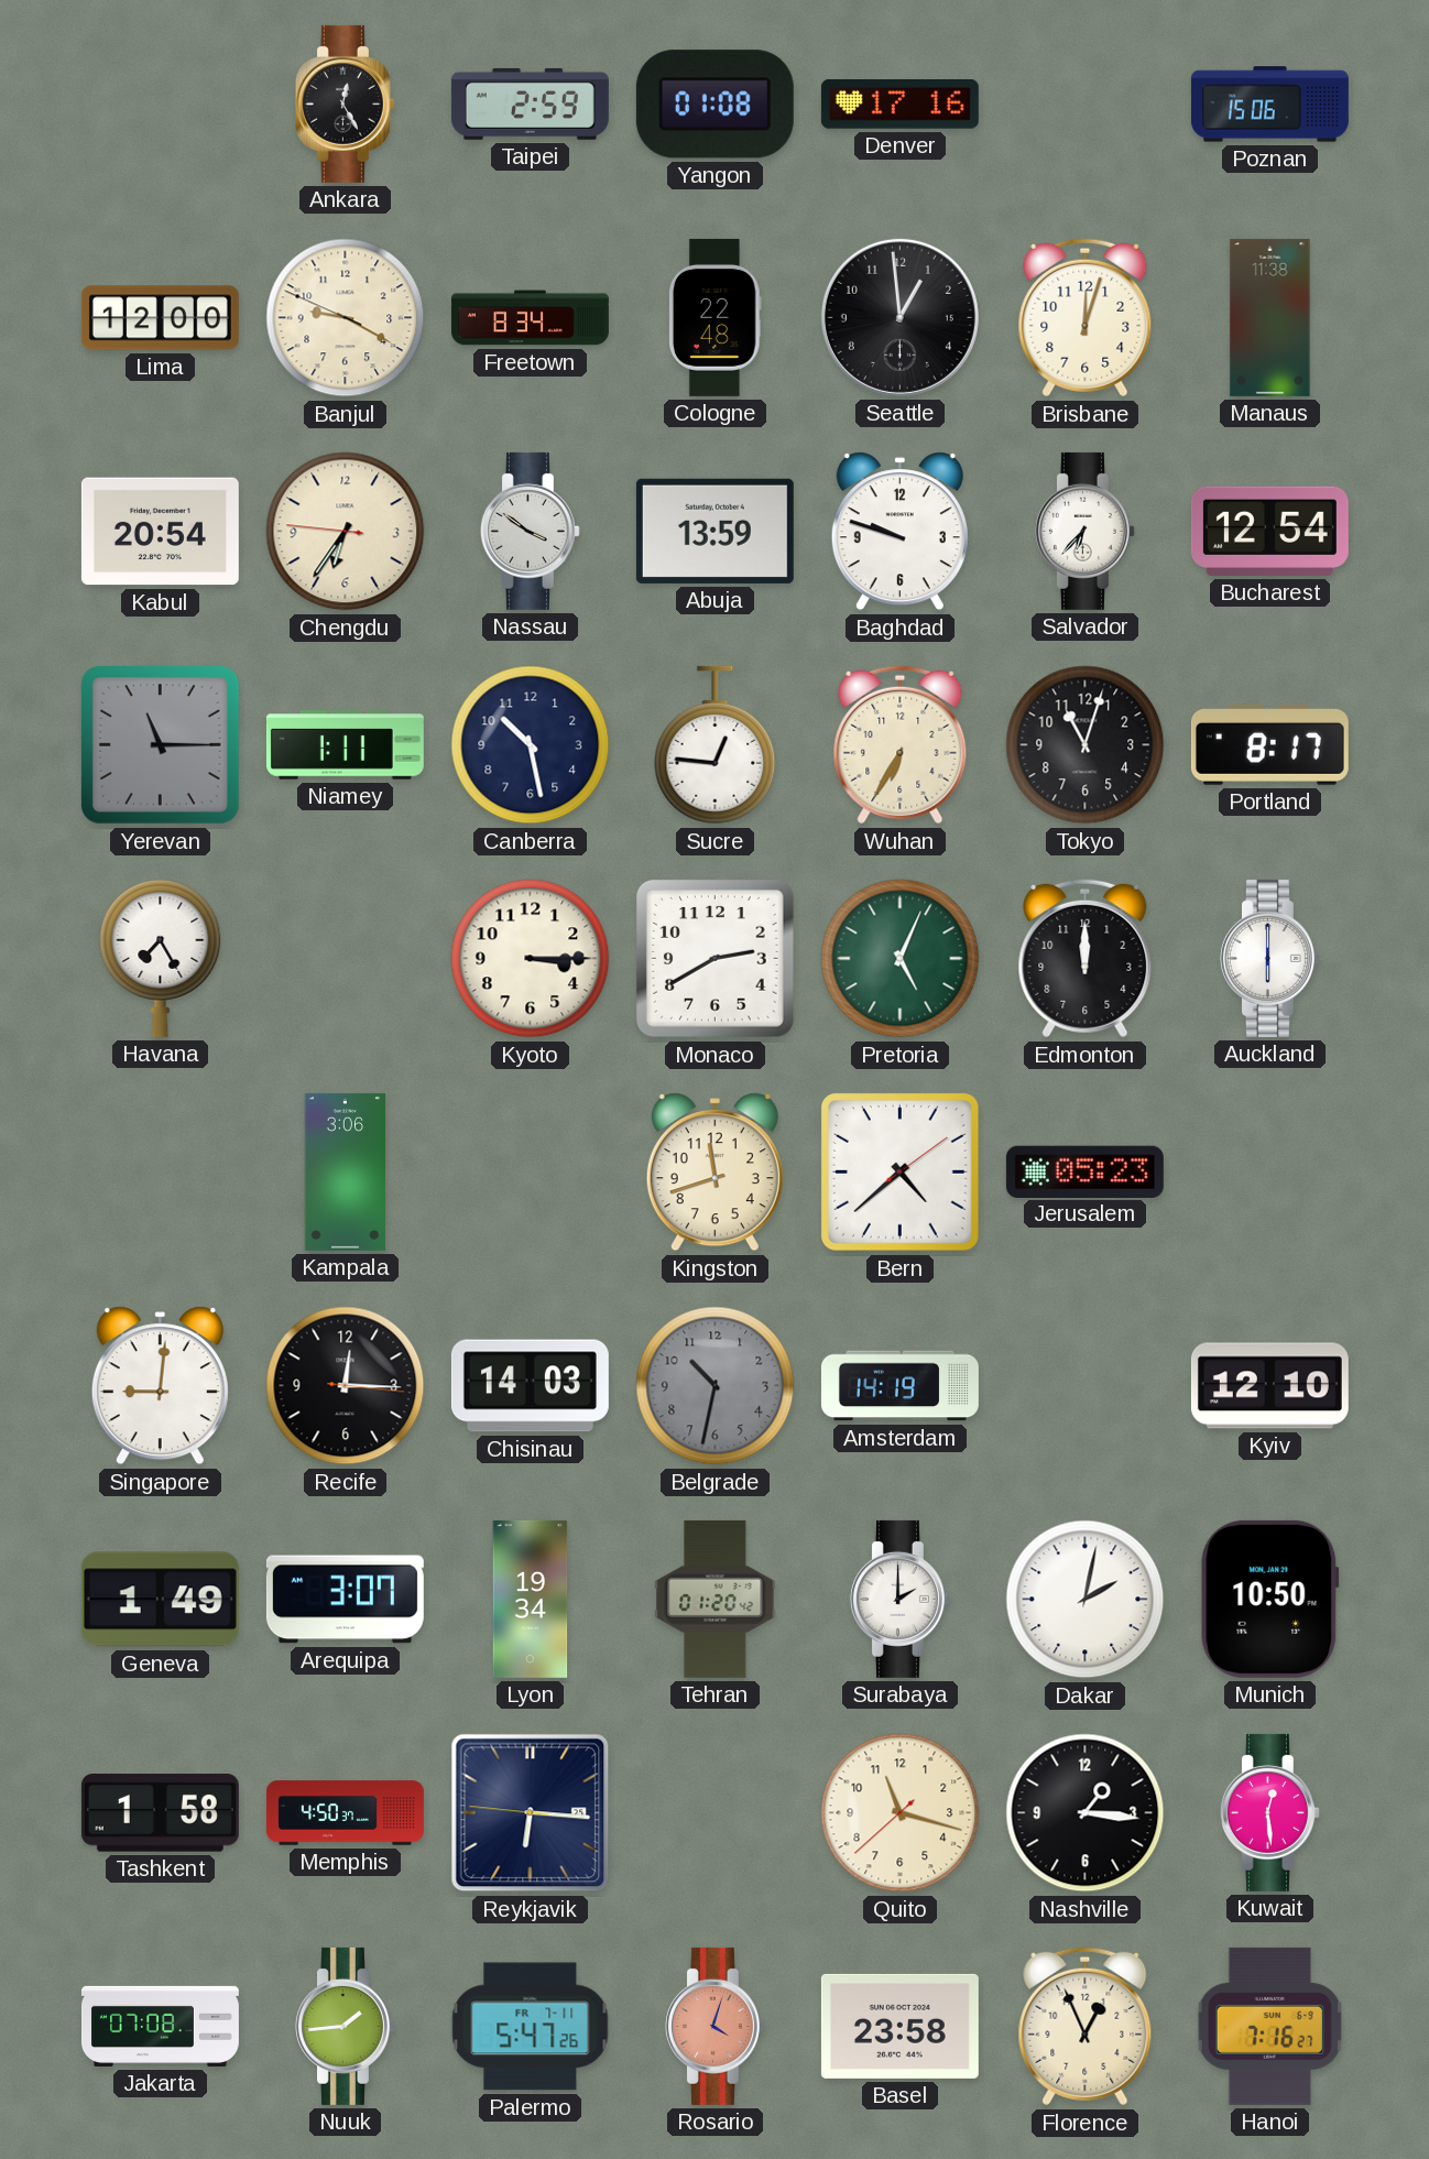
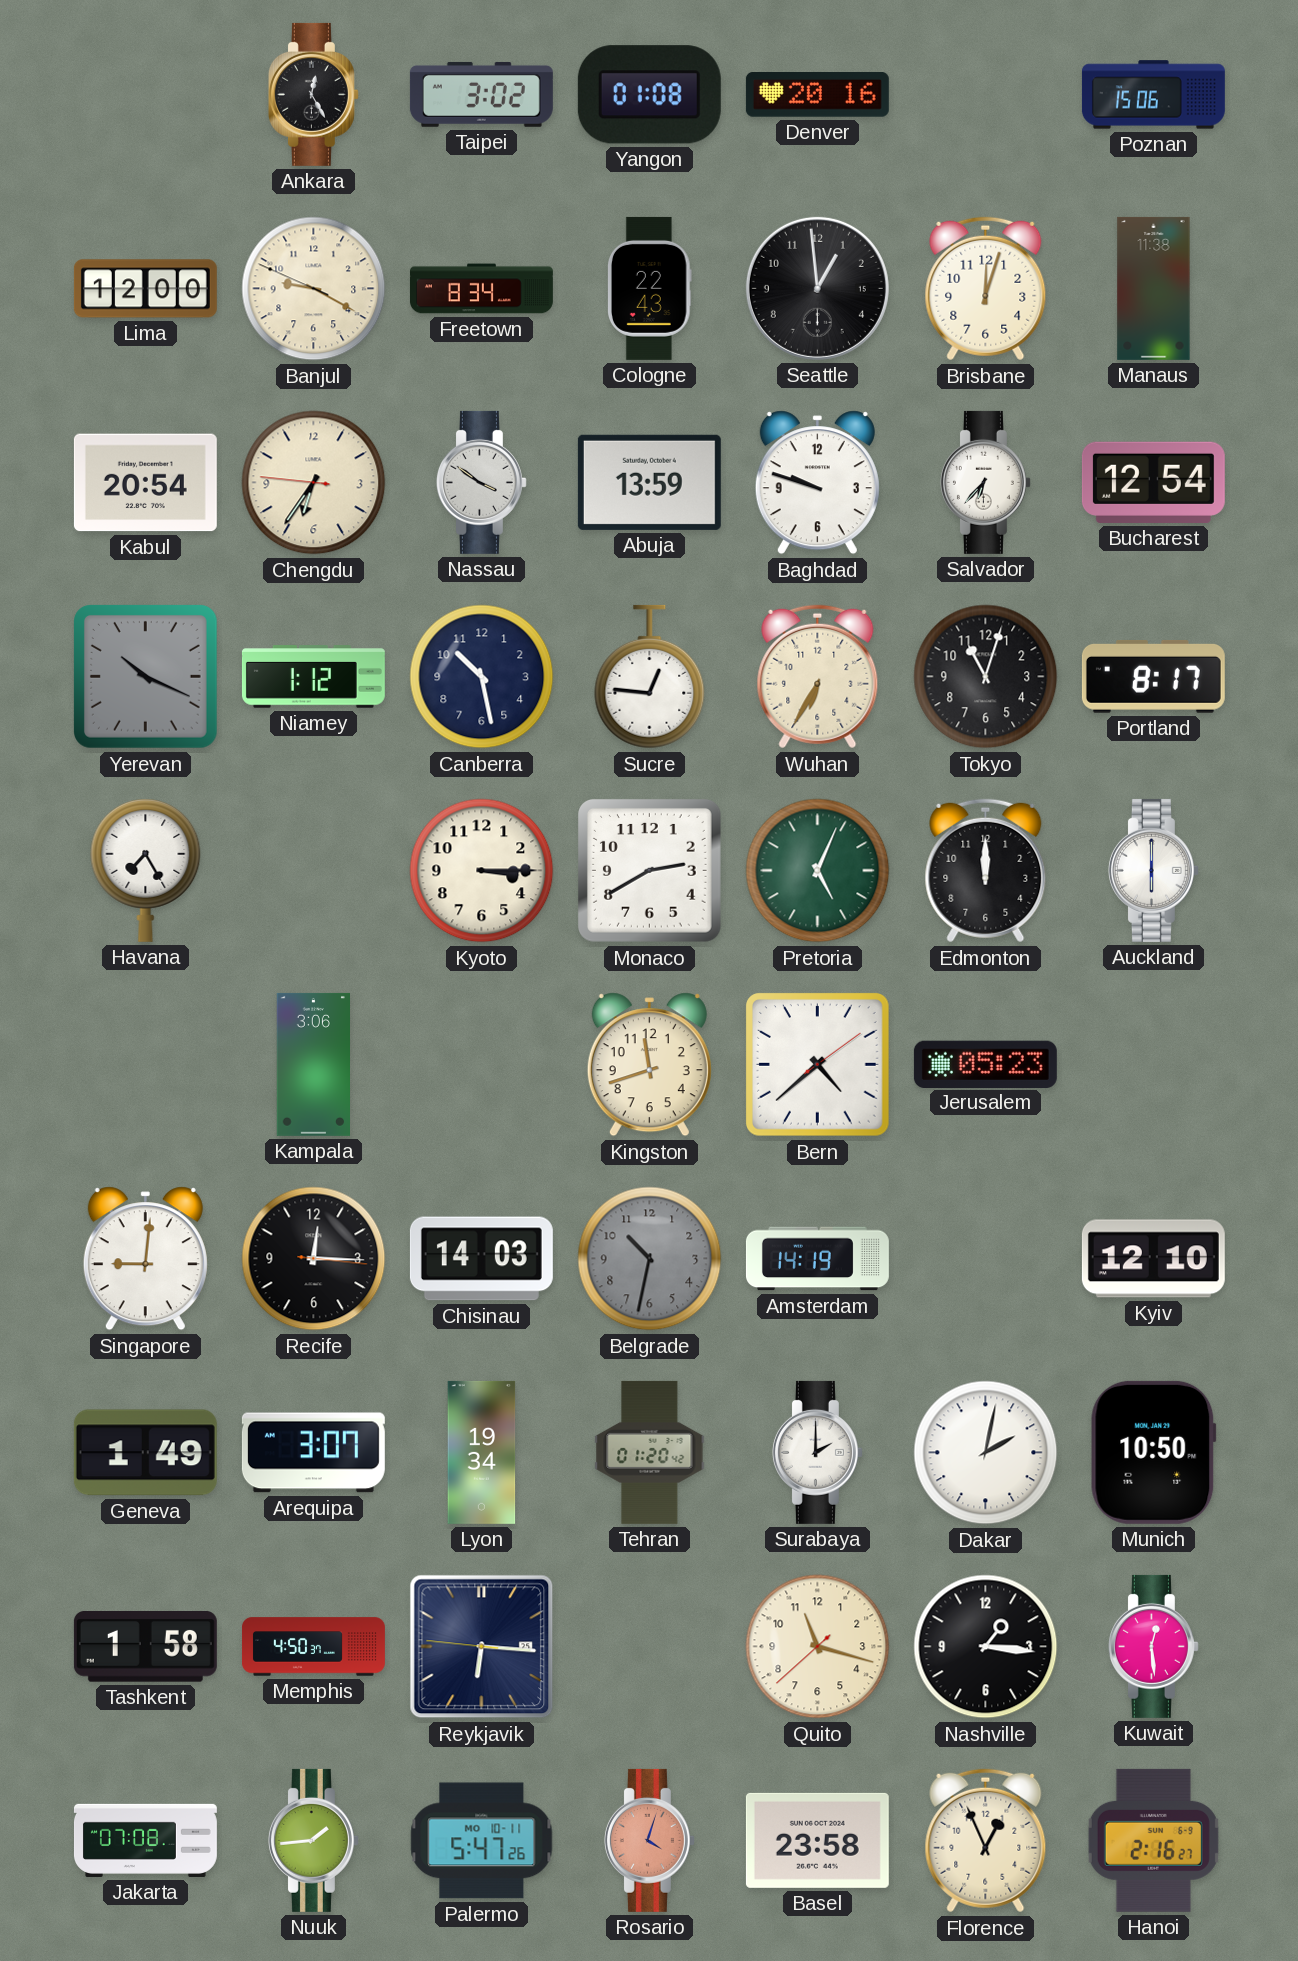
Taipei: 2:59 -> 3:02
Denver: 17:16 -> 20:16
Cologne: 22:48 -> 22:43
Yerevan: 11:15 -> 10:19
Niamey: 1:11 -> 1:12
Palermo date: FR 7-11 -> MO 10-11
Hanoi: 7:16 -> 2:16
